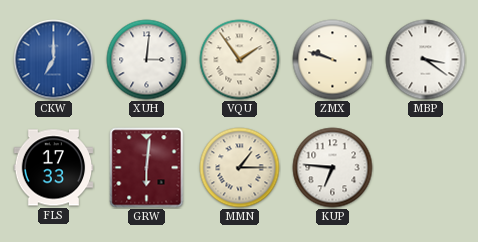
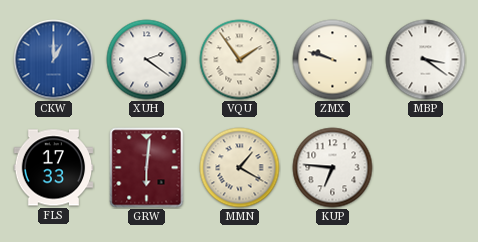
CKW: 7:00 -> 1:00
XUH: 3:01 -> 2:21
MMN: 1:15 -> 1:20
